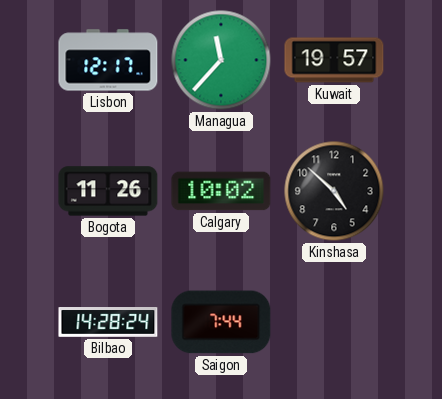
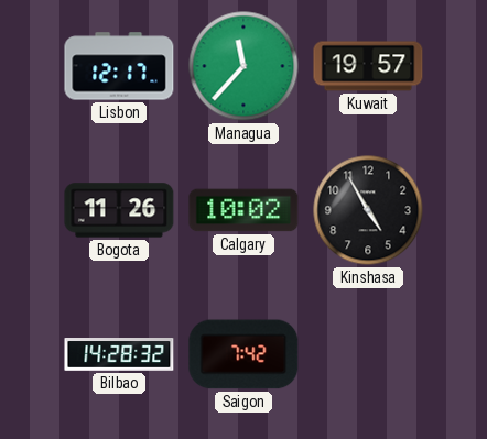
Kinshasa: 4:52 -> 4:55
Bilbao: 14:28:24 -> 14:28:32
Saigon: 7:44 -> 7:42
